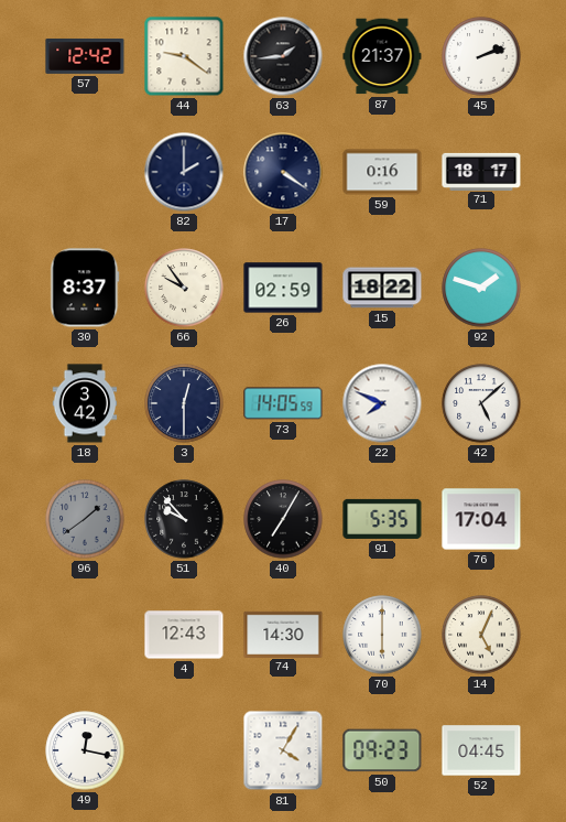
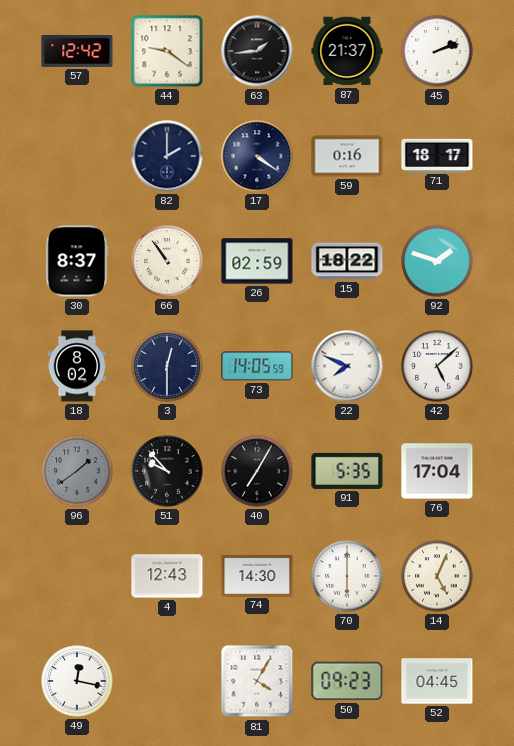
66: 9:54 -> 10:54
18: 3:42 -> 8:02
